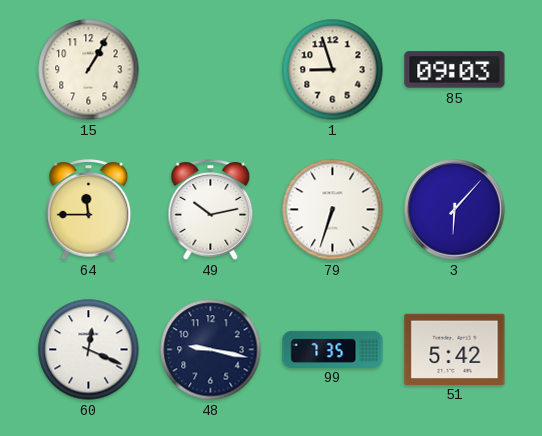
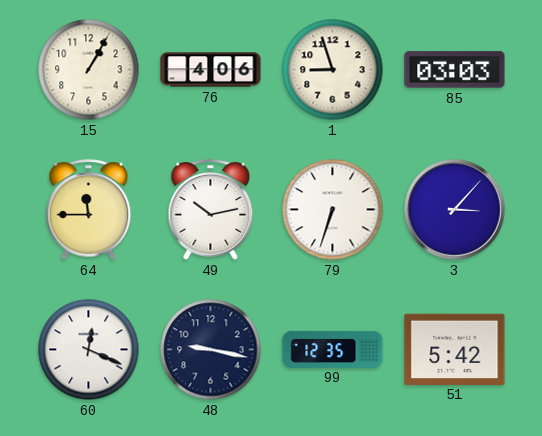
76: none -> 4:06
85: 09:03 -> 03:03
3: 6:07 -> 3:07
99: 7:35 -> 12:35
